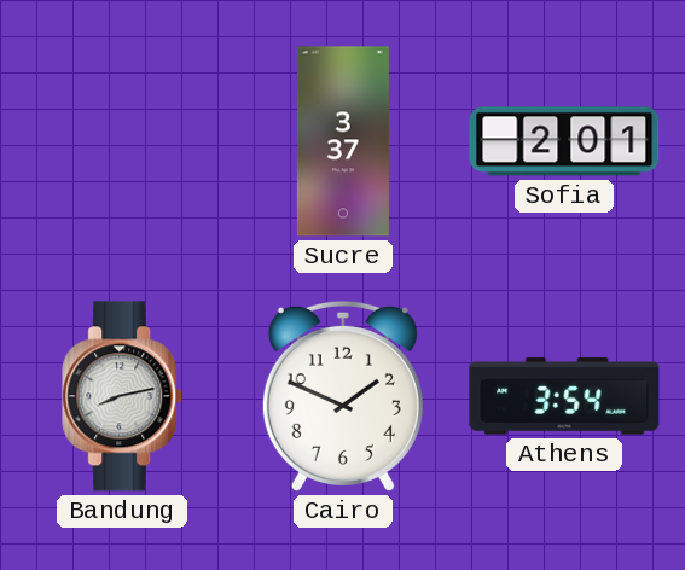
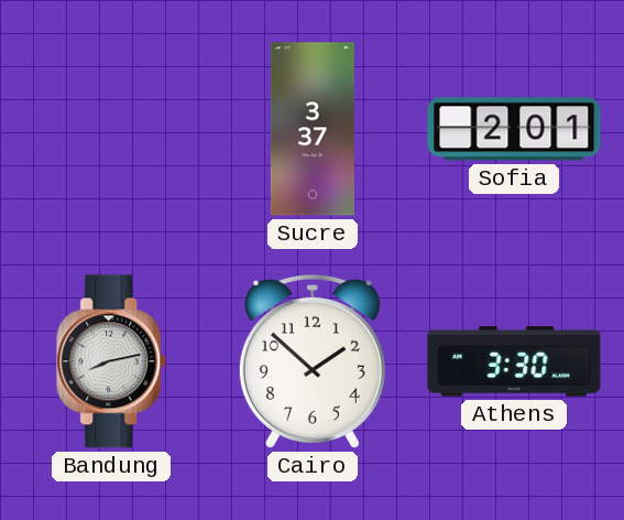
Cairo: 1:49 -> 1:52
Athens: 3:54 -> 3:30
